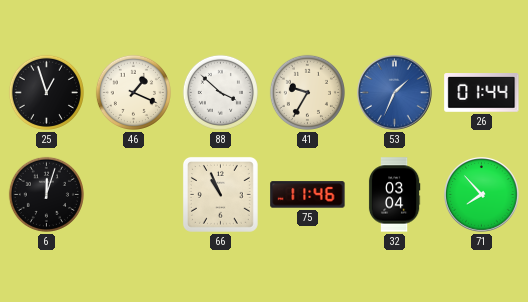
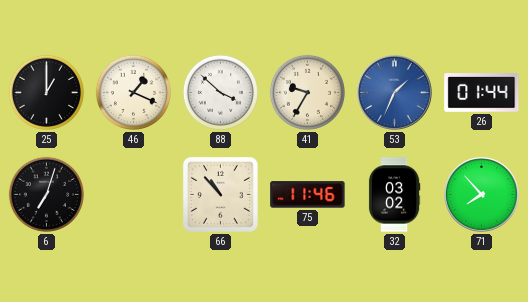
25: 12:57 -> 1:00
6: 12:03 -> 7:03
66: 10:56 -> 10:53
32: 03:04 -> 03:02
